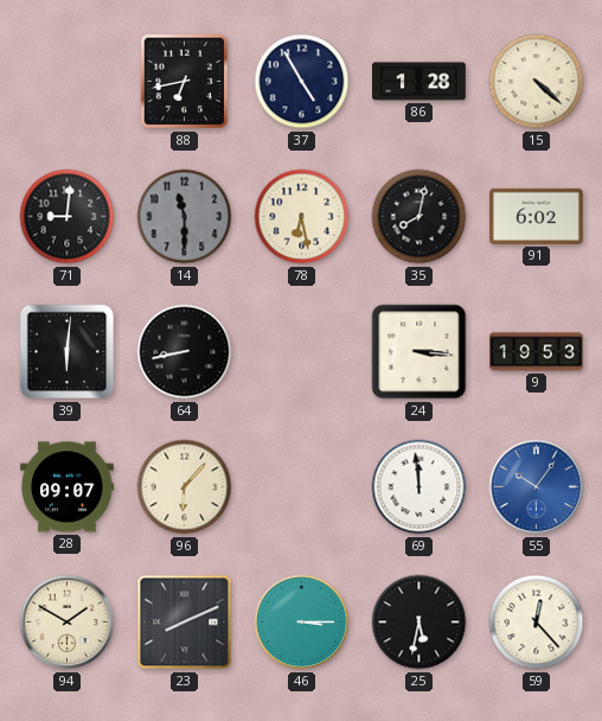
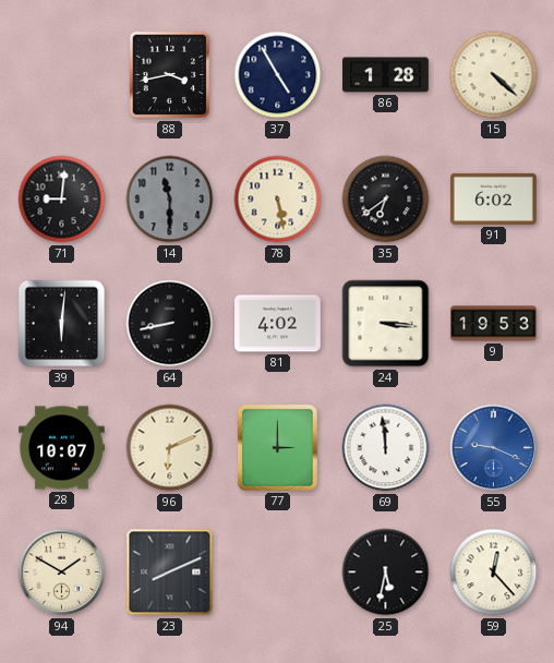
88: 6:43 -> 3:43
78: 6:28 -> 5:28
35: 8:02 -> 6:39
81: none -> 4:02
28: 09:07 -> 10:07
96: 6:07 -> 6:11
77: none -> 3:00
55: 10:06 -> 9:19
46: 3:15 -> none
